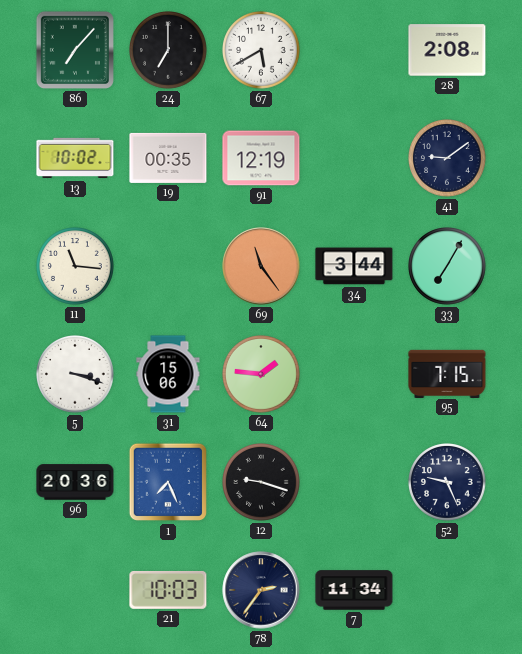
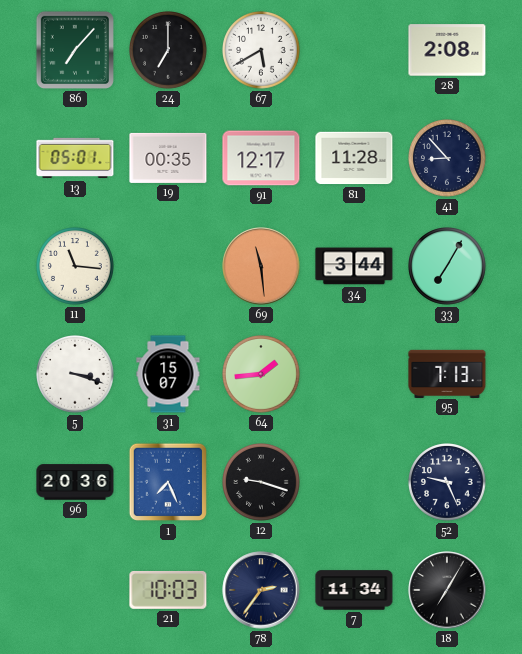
13: 10:02 -> 05:01
91: 12:19 -> 12:17
81: none -> 11:28
41: 9:09 -> 8:53
69: 11:24 -> 11:29
31: 15:06 -> 15:07
64: 1:46 -> 1:44
95: 7:15 -> 7:13
18: none -> 7:05
